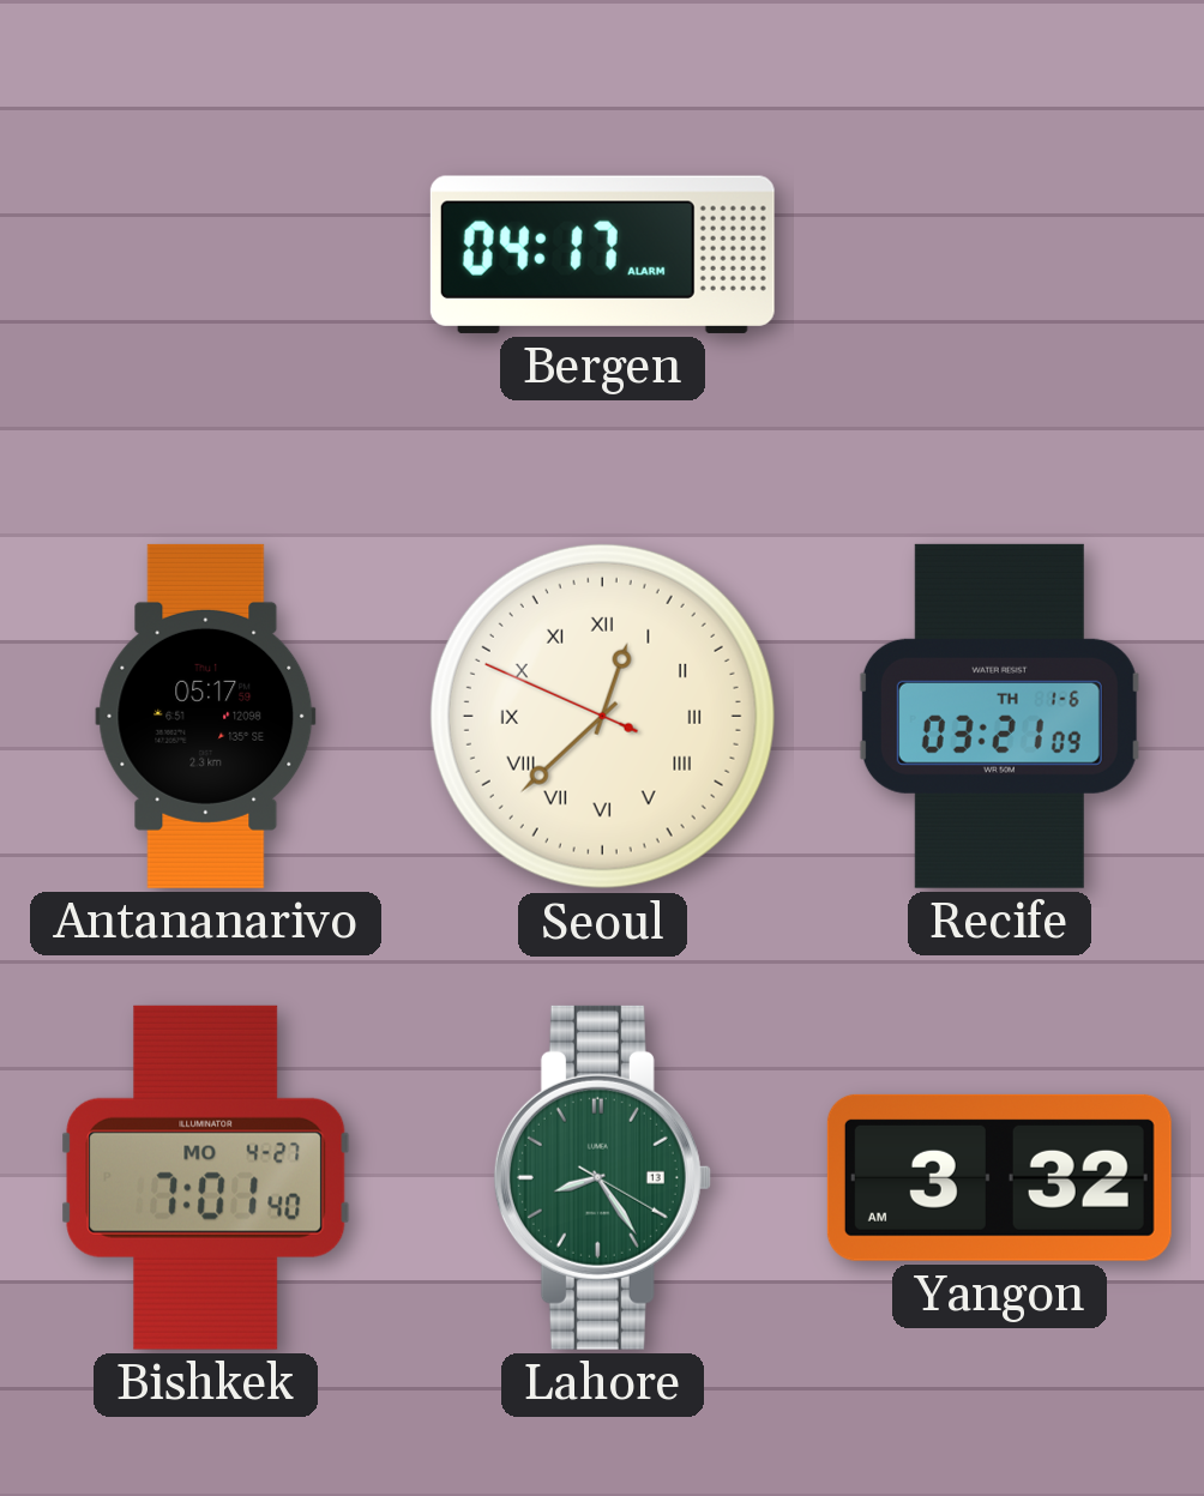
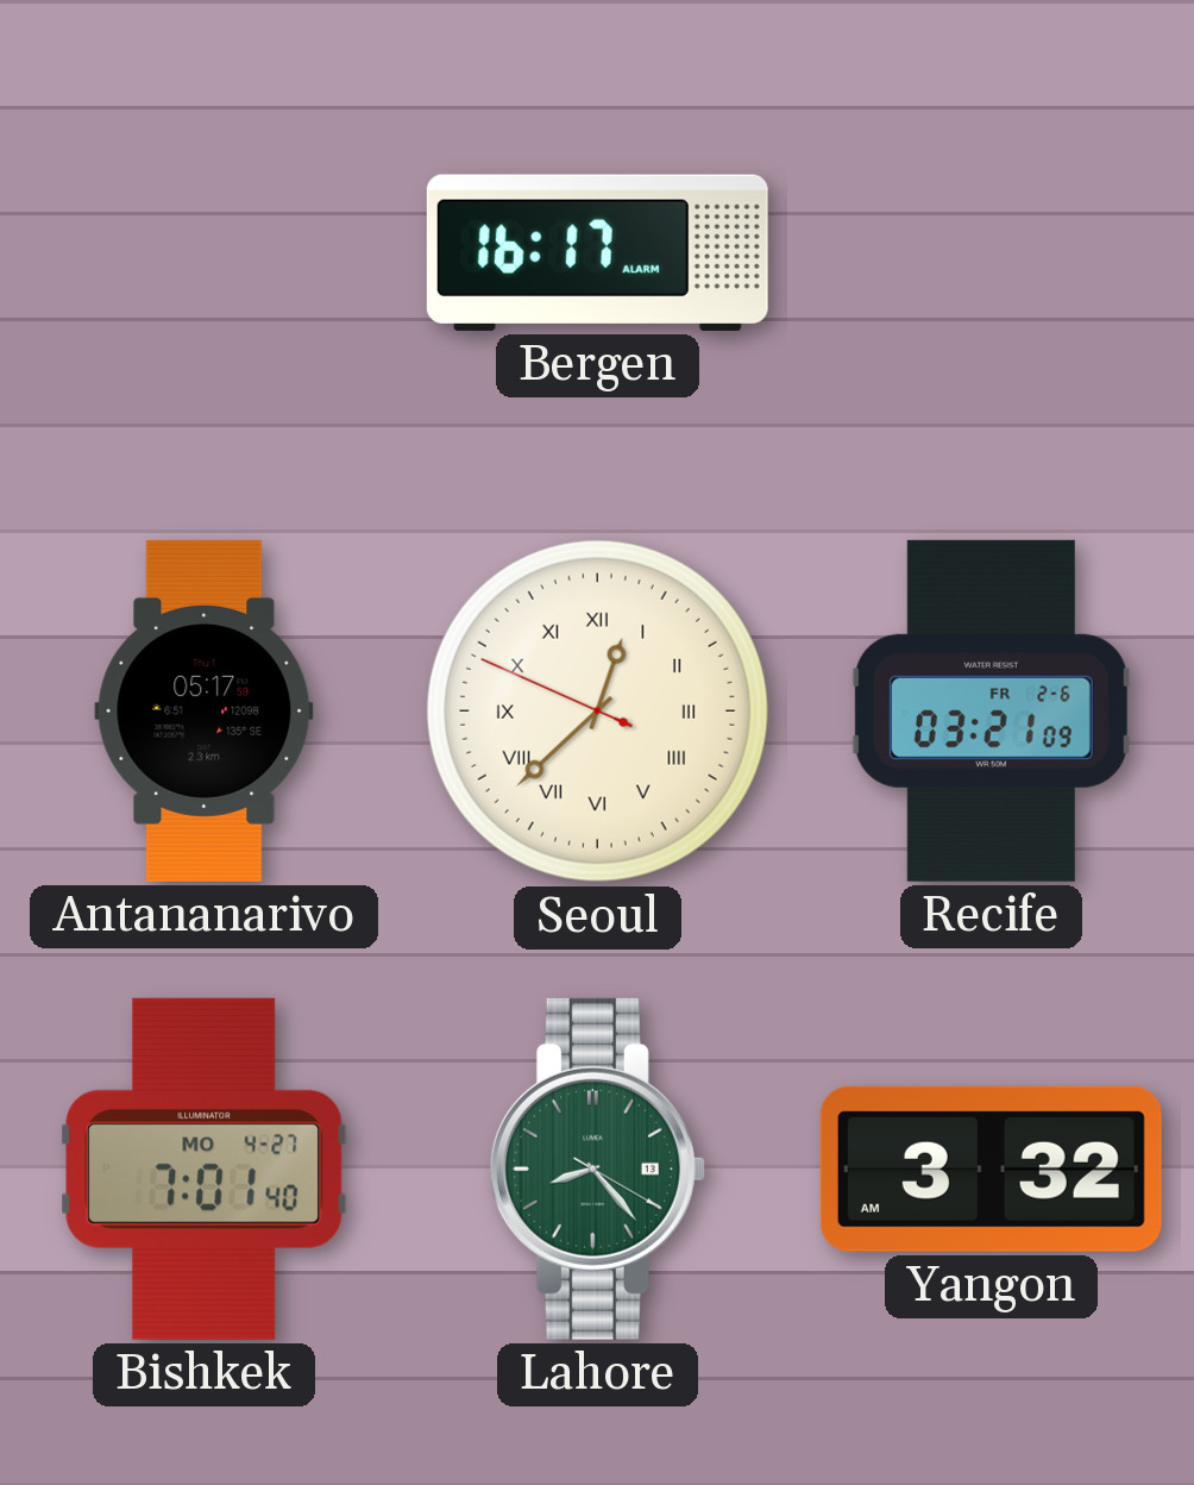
Bergen: 04:17 -> 16:17
Recife date: TH 1-6 -> FR 2-6
Lahore: 8:24 -> 8:23
